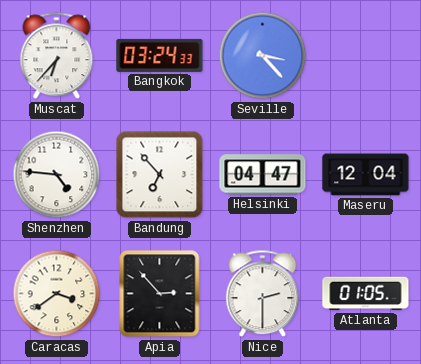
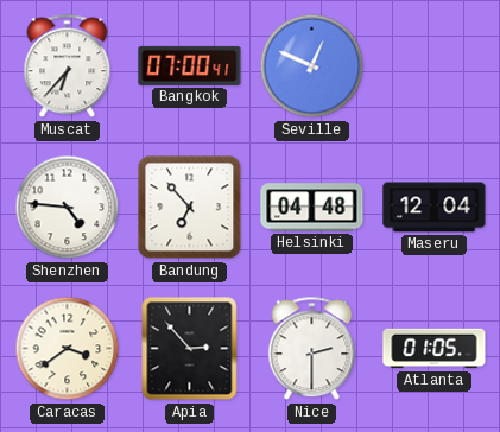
Bangkok: 03:24 -> 07:00
Seville: 3:23 -> 12:49
Helsinki: 04:47 -> 04:48
